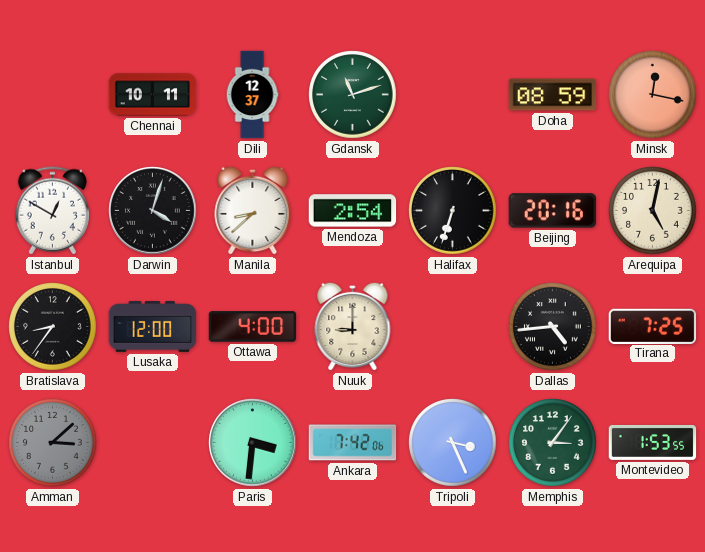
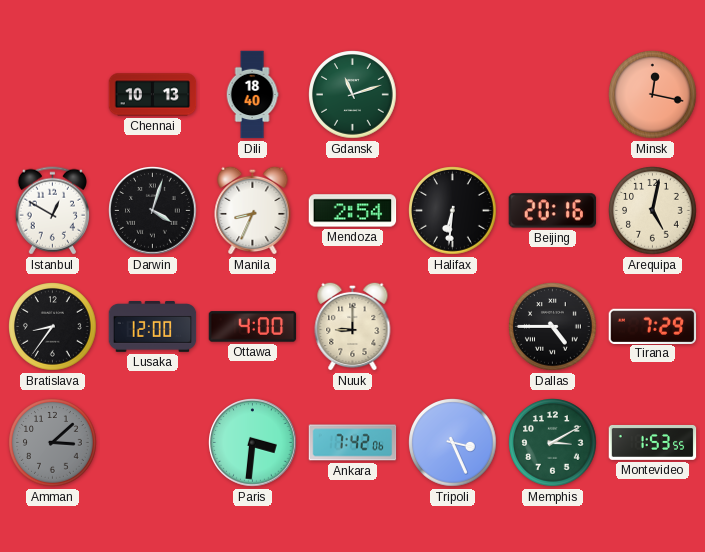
Chennai: 10:11 -> 10:13
Dili: 12:37 -> 18:40
Doha: 08:59 -> none
Manila: 8:38 -> 8:34
Halifax: 6:33 -> 6:31
Dallas: 4:44 -> 4:45
Tirana: 7:25 -> 7:29
Memphis: 3:06 -> 3:10
